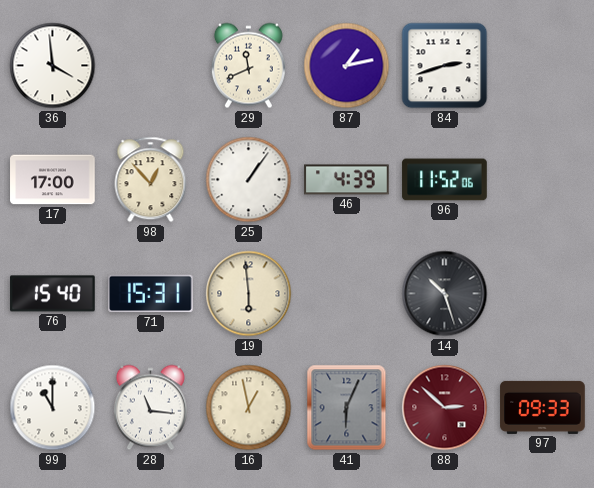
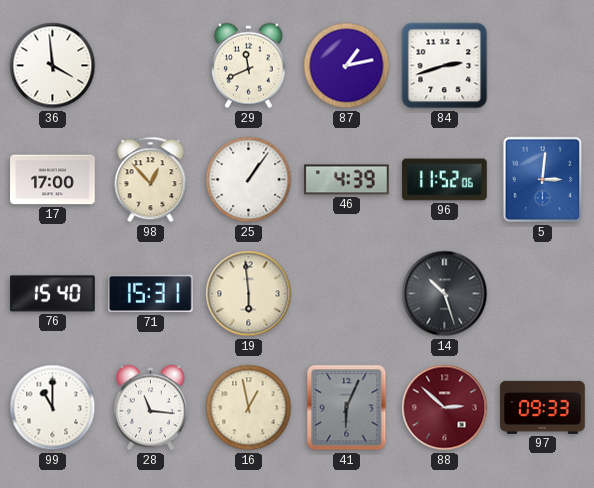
5: none -> 3:01
